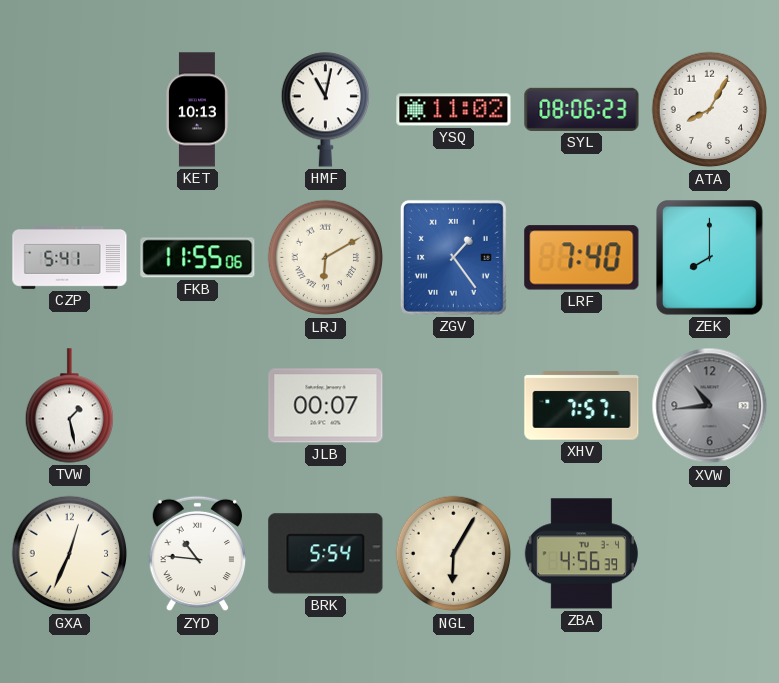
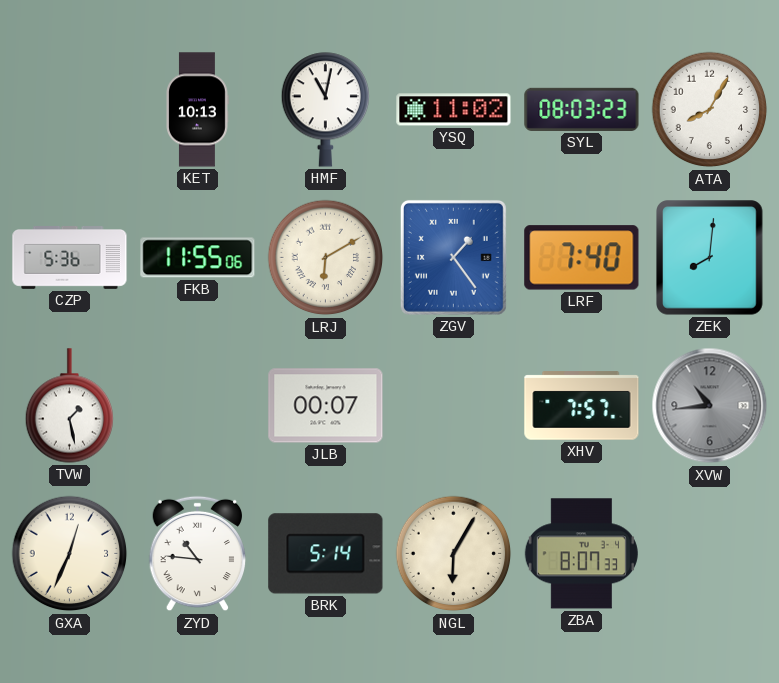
SYL: 08:06 -> 08:03
CZP: 5:41 -> 5:36
ZEK: 8:00 -> 8:01
BRK: 5:54 -> 5:14
ZBA: 4:56 -> 8:07
